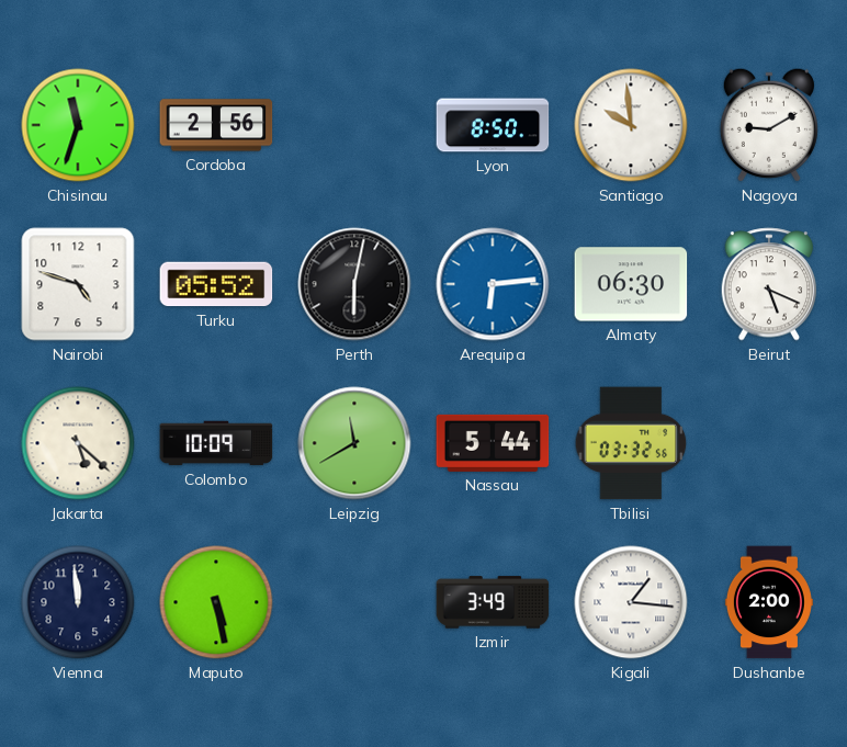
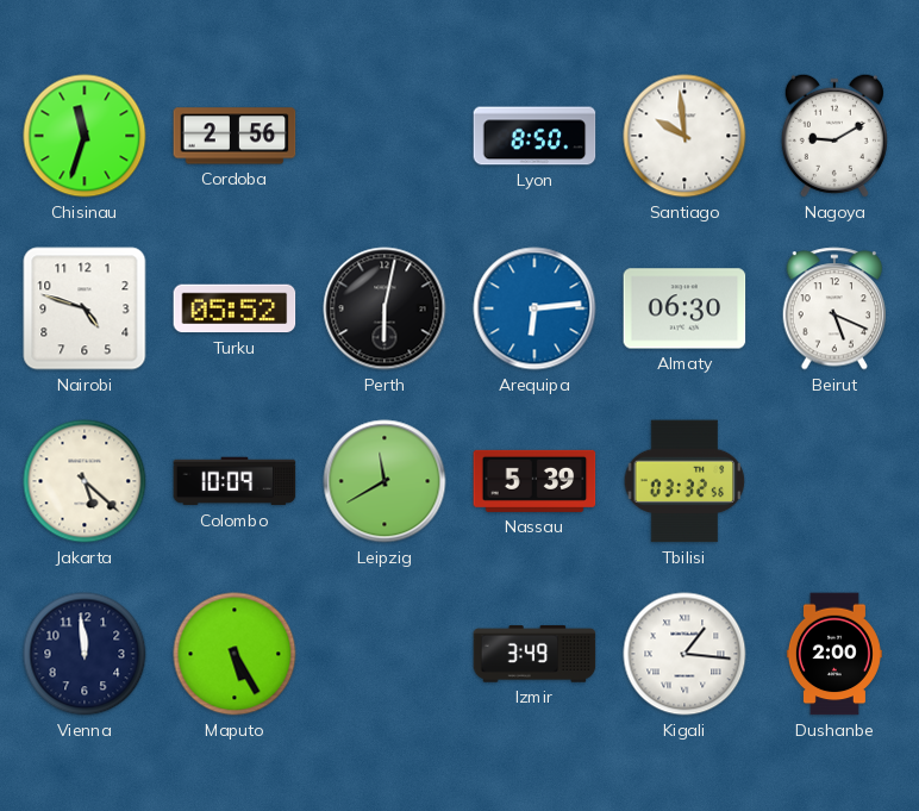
Nassau: 5:44 -> 5:39
Maputo: 5:28 -> 5:25
